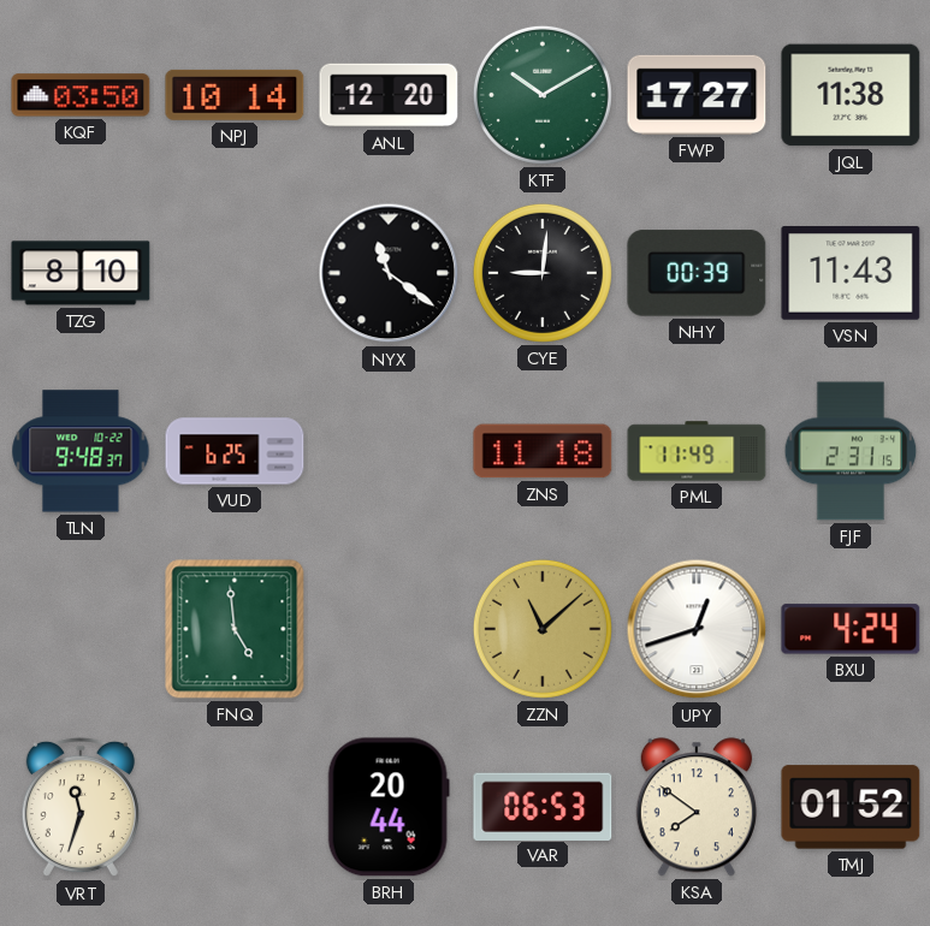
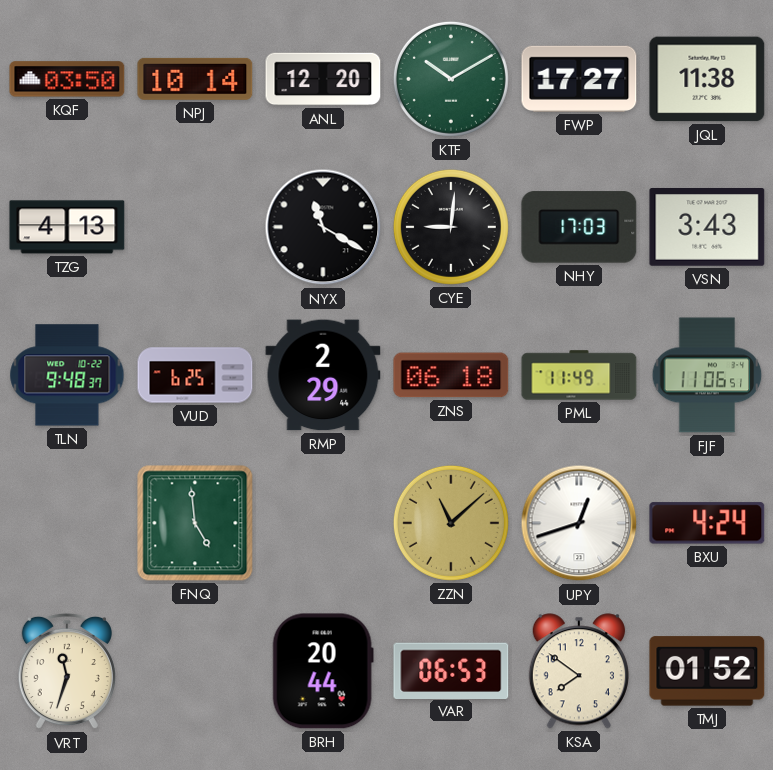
TZG: 8:10 -> 4:13
NYX: 11:21 -> 11:20
NHY: 00:39 -> 17:03
VSN: 11:43 -> 3:43
RMP: none -> 2:29
ZNS: 11:18 -> 06:18
FJF: 2:31 -> 11:06
